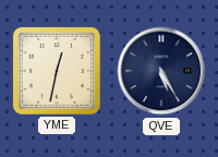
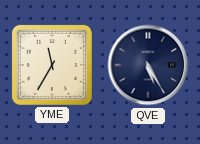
YME: 12:32 -> 11:35
